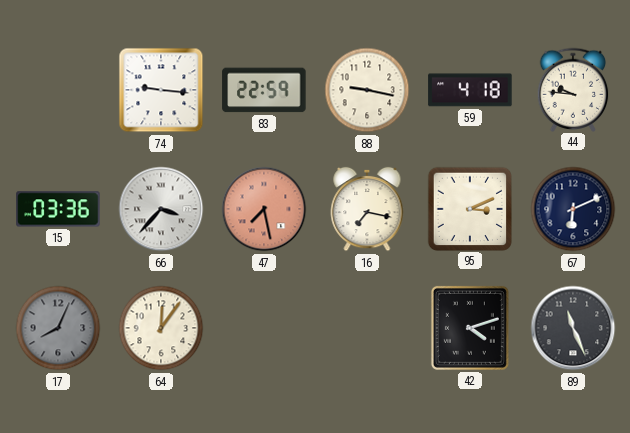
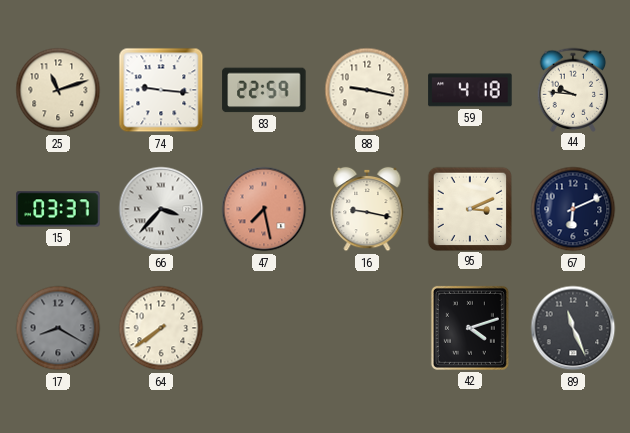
25: none -> 11:12
15: 03:36 -> 03:37
16: 7:17 -> 9:17
17: 8:04 -> 8:20
64: 12:06 -> 7:39
